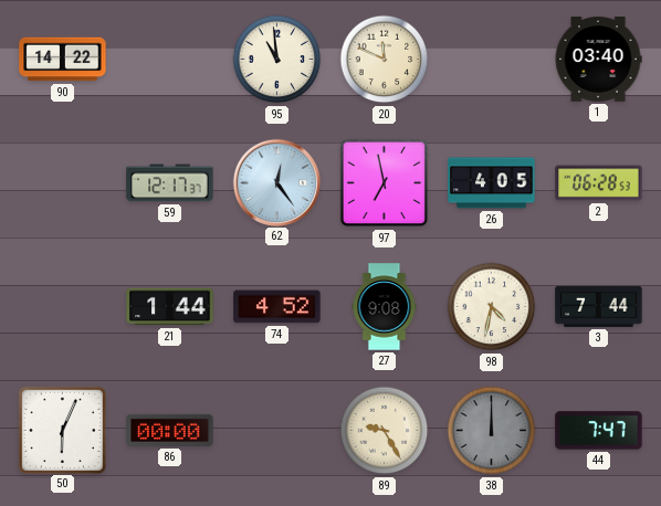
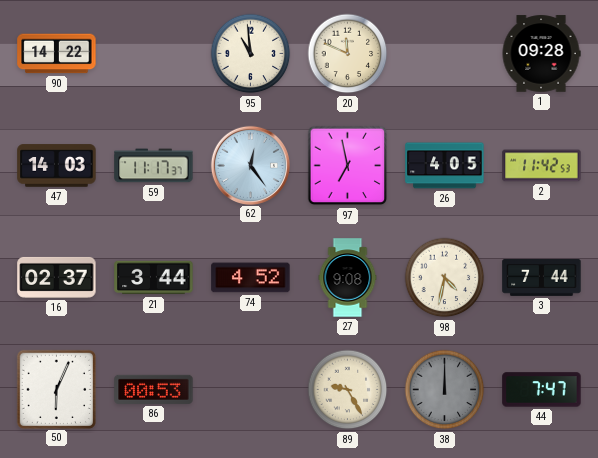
1: 03:40 -> 09:28
47: none -> 14:03
59: 12:17 -> 11:17
2: 06:28 -> 11:42
16: none -> 02:37
21: 1:44 -> 3:44
86: 00:00 -> 00:53
